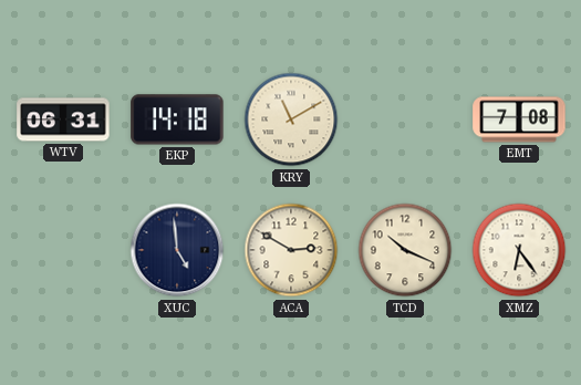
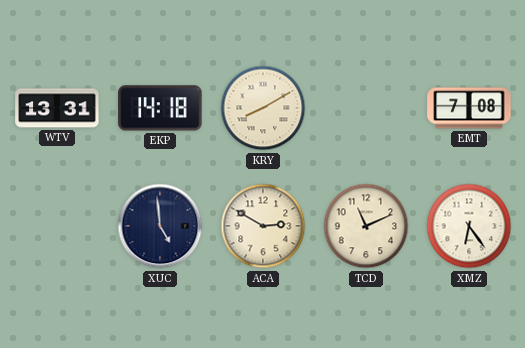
WTV: 06:31 -> 13:31
KRY: 11:10 -> 8:10
TCD: 10:19 -> 11:11
